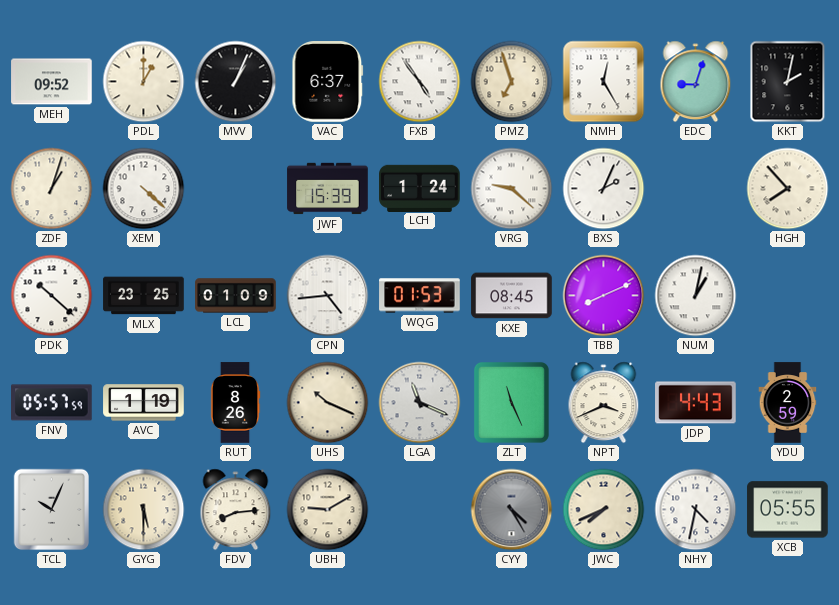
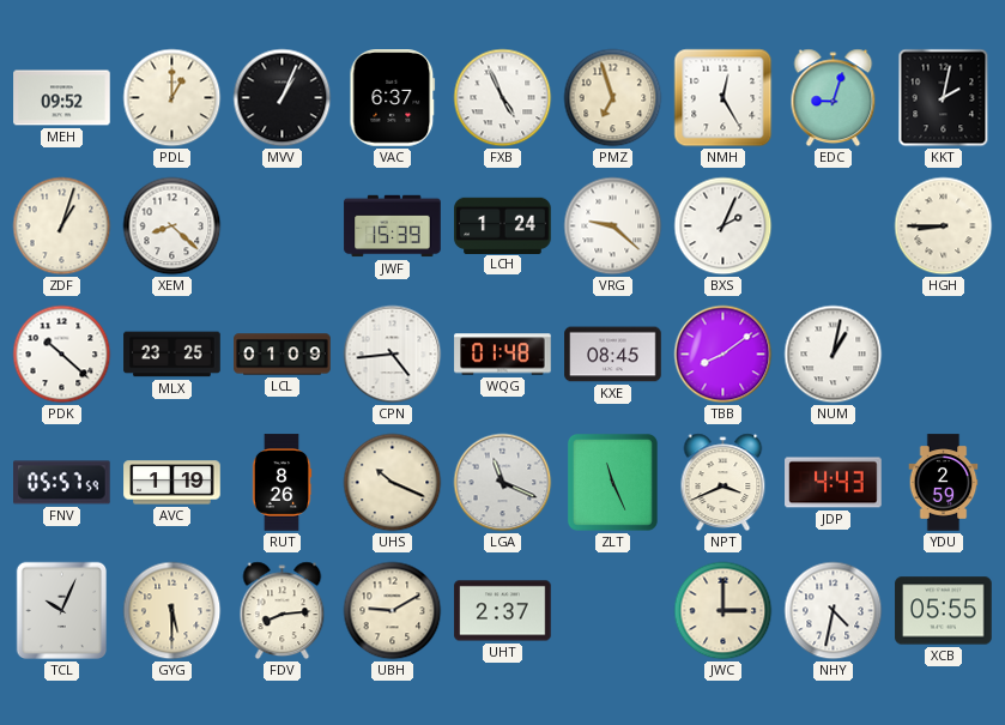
FXB: 4:54 -> 4:56
XEM: 4:22 -> 8:22
HGH: 7:53 -> 8:45
WQG: 01:53 -> 01:48
TBB: 8:11 -> 8:09
UHT: none -> 2:37
CYY: 4:25 -> none
JWC: 7:41 -> 3:00
